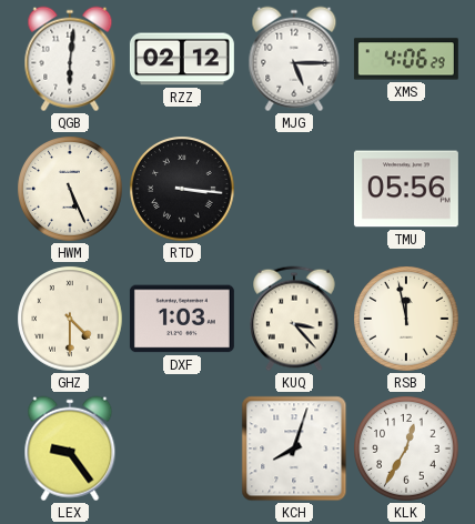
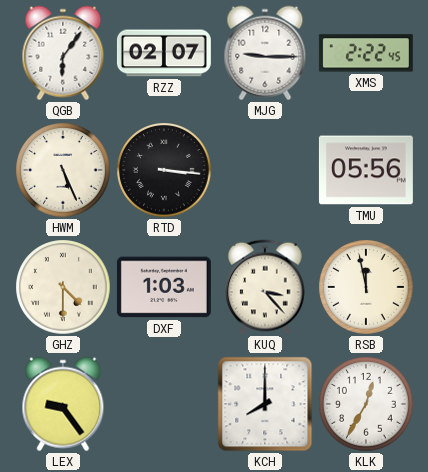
QGB: 6:01 -> 6:06
RZZ: 02:12 -> 02:07
MJG: 5:15 -> 9:15
XMS: 4:06 -> 2:22
KCH: 8:03 -> 8:00
